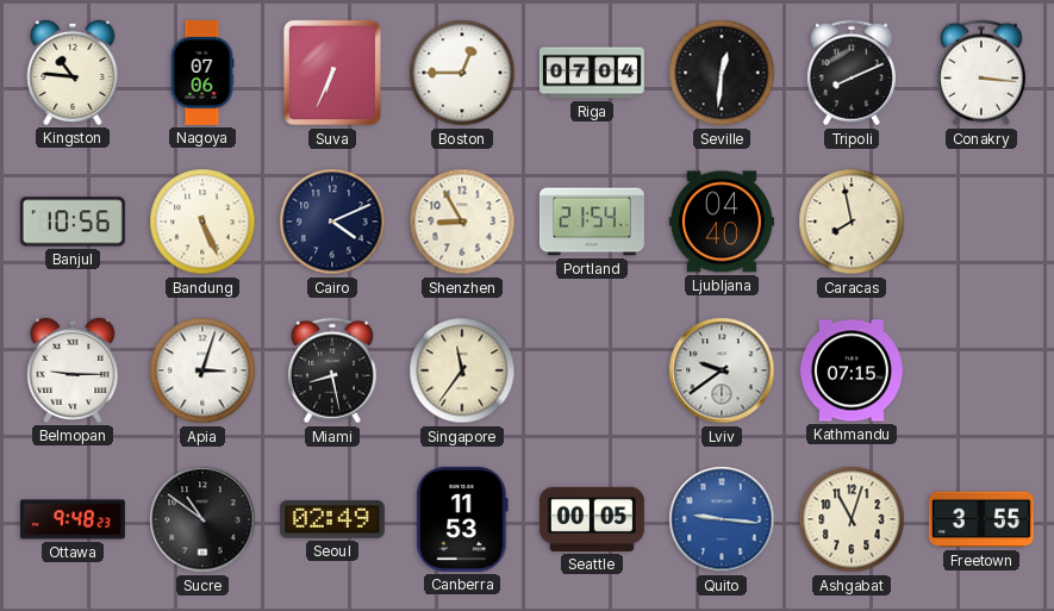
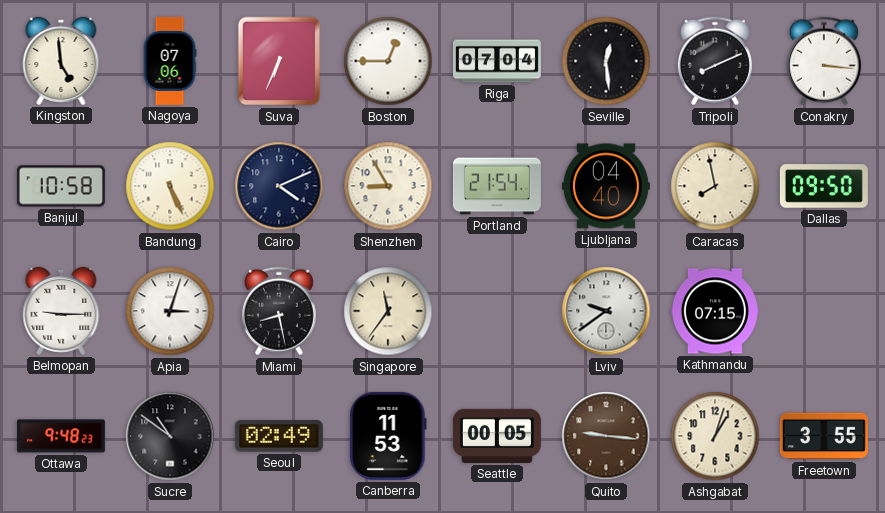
Kingston: 10:46 -> 4:59
Seville: 12:31 -> 12:29
Banjul: 10:56 -> 10:58
Dallas: none -> 09:50
Quito dial: blue -> brown
Ashgabat: 11:03 -> 1:03
